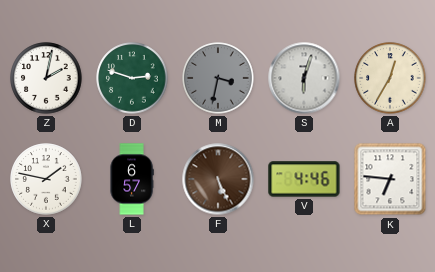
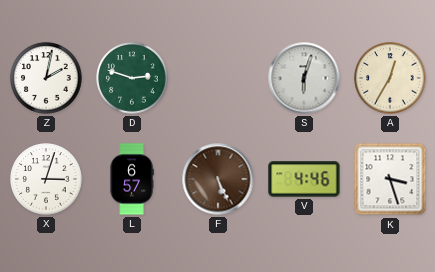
M: 3:32 -> none
X: 1:47 -> 3:03
K: 6:46 -> 3:27
